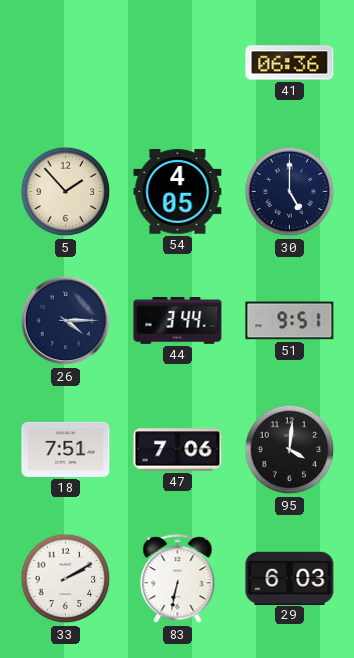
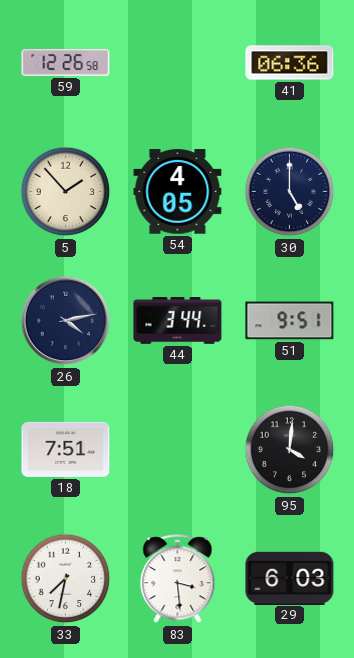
59: none -> 12:26
26: 4:15 -> 4:13
47: 7:06 -> none
33: 2:10 -> 7:32
83: 6:32 -> 3:29
